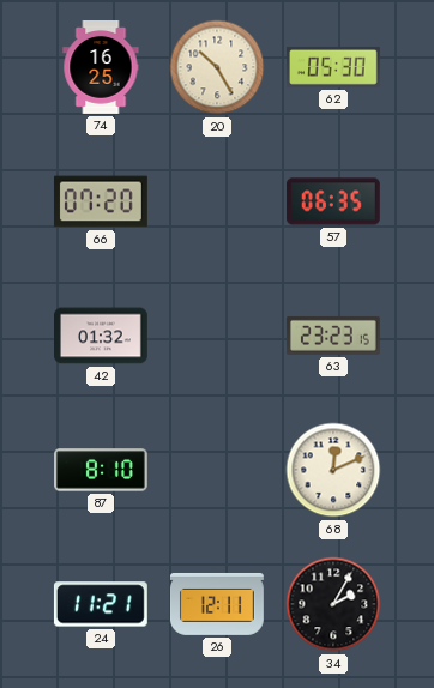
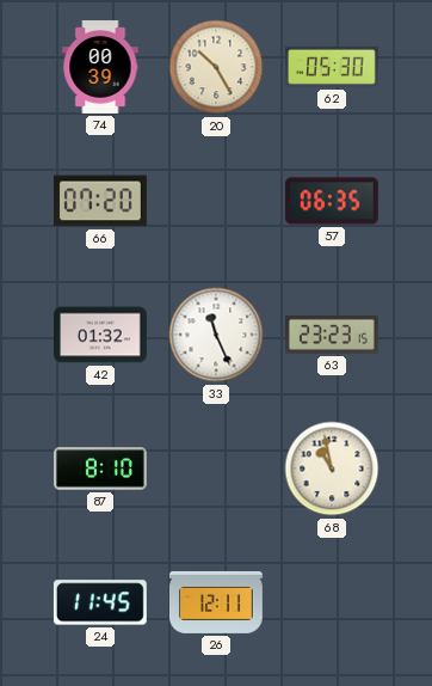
74: 16:25 -> 00:39
33: none -> 11:26
68: 12:11 -> 10:58
24: 11:21 -> 11:45
34: 2:05 -> none
